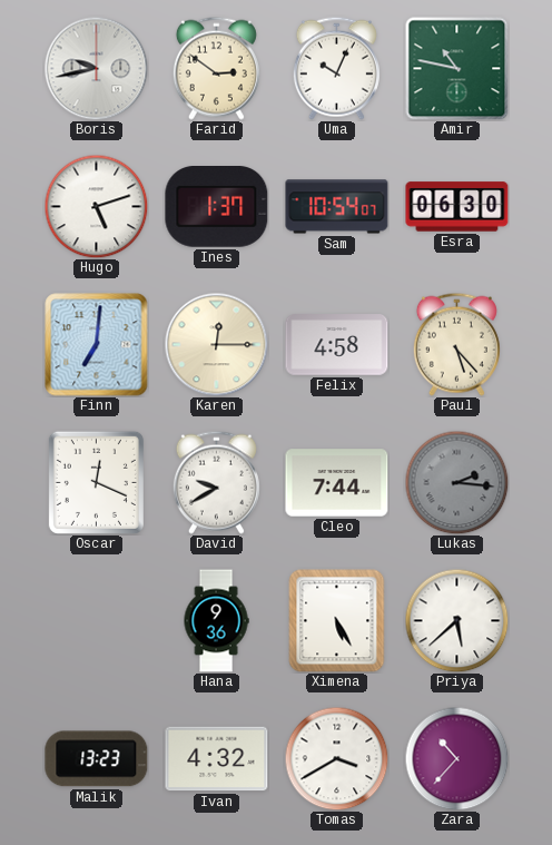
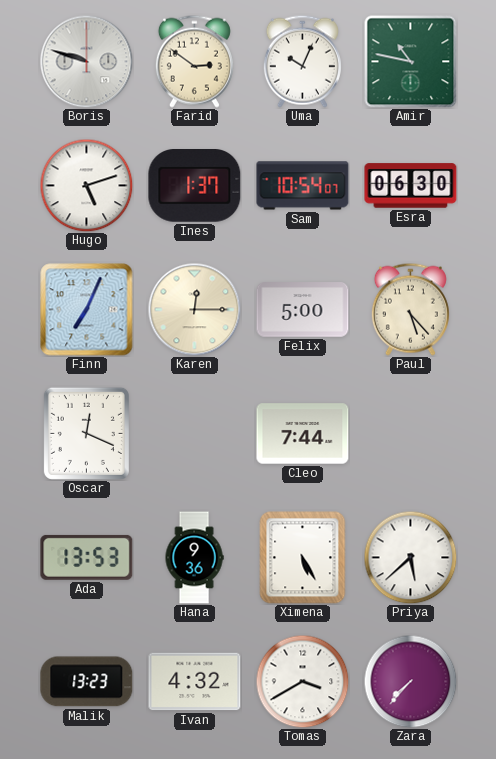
Boris: 9:43 -> 9:48
Finn: 7:01 -> 7:04
Felix: 4:58 -> 5:00
David: 9:40 -> none
Lukas: 2:16 -> none
Ada: none -> 13:53
Zara: 10:37 -> 7:37
